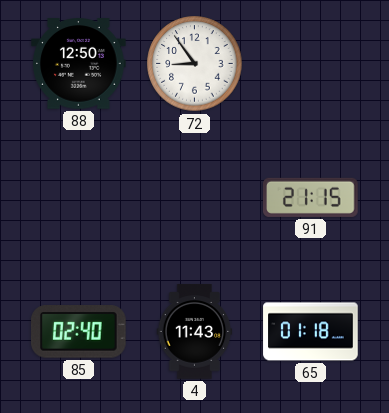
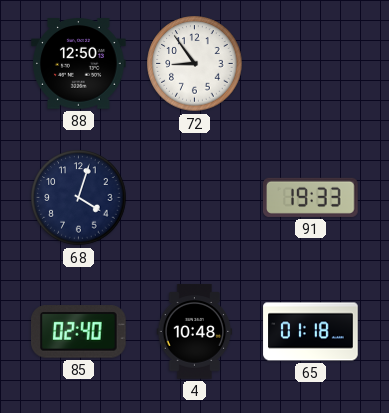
68: none -> 4:03
91: 21:15 -> 19:33
4: 11:43 -> 10:48
